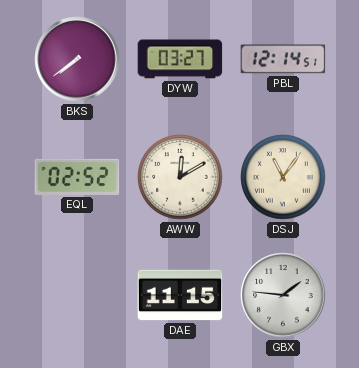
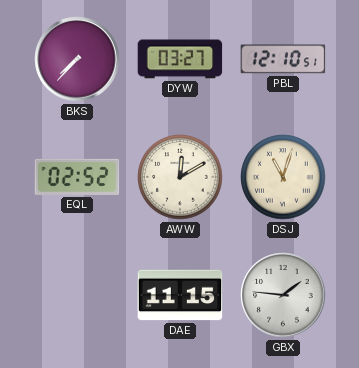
BKS: 7:39 -> 7:37
PBL: 12:14 -> 12:10
DSJ: 11:06 -> 11:03
